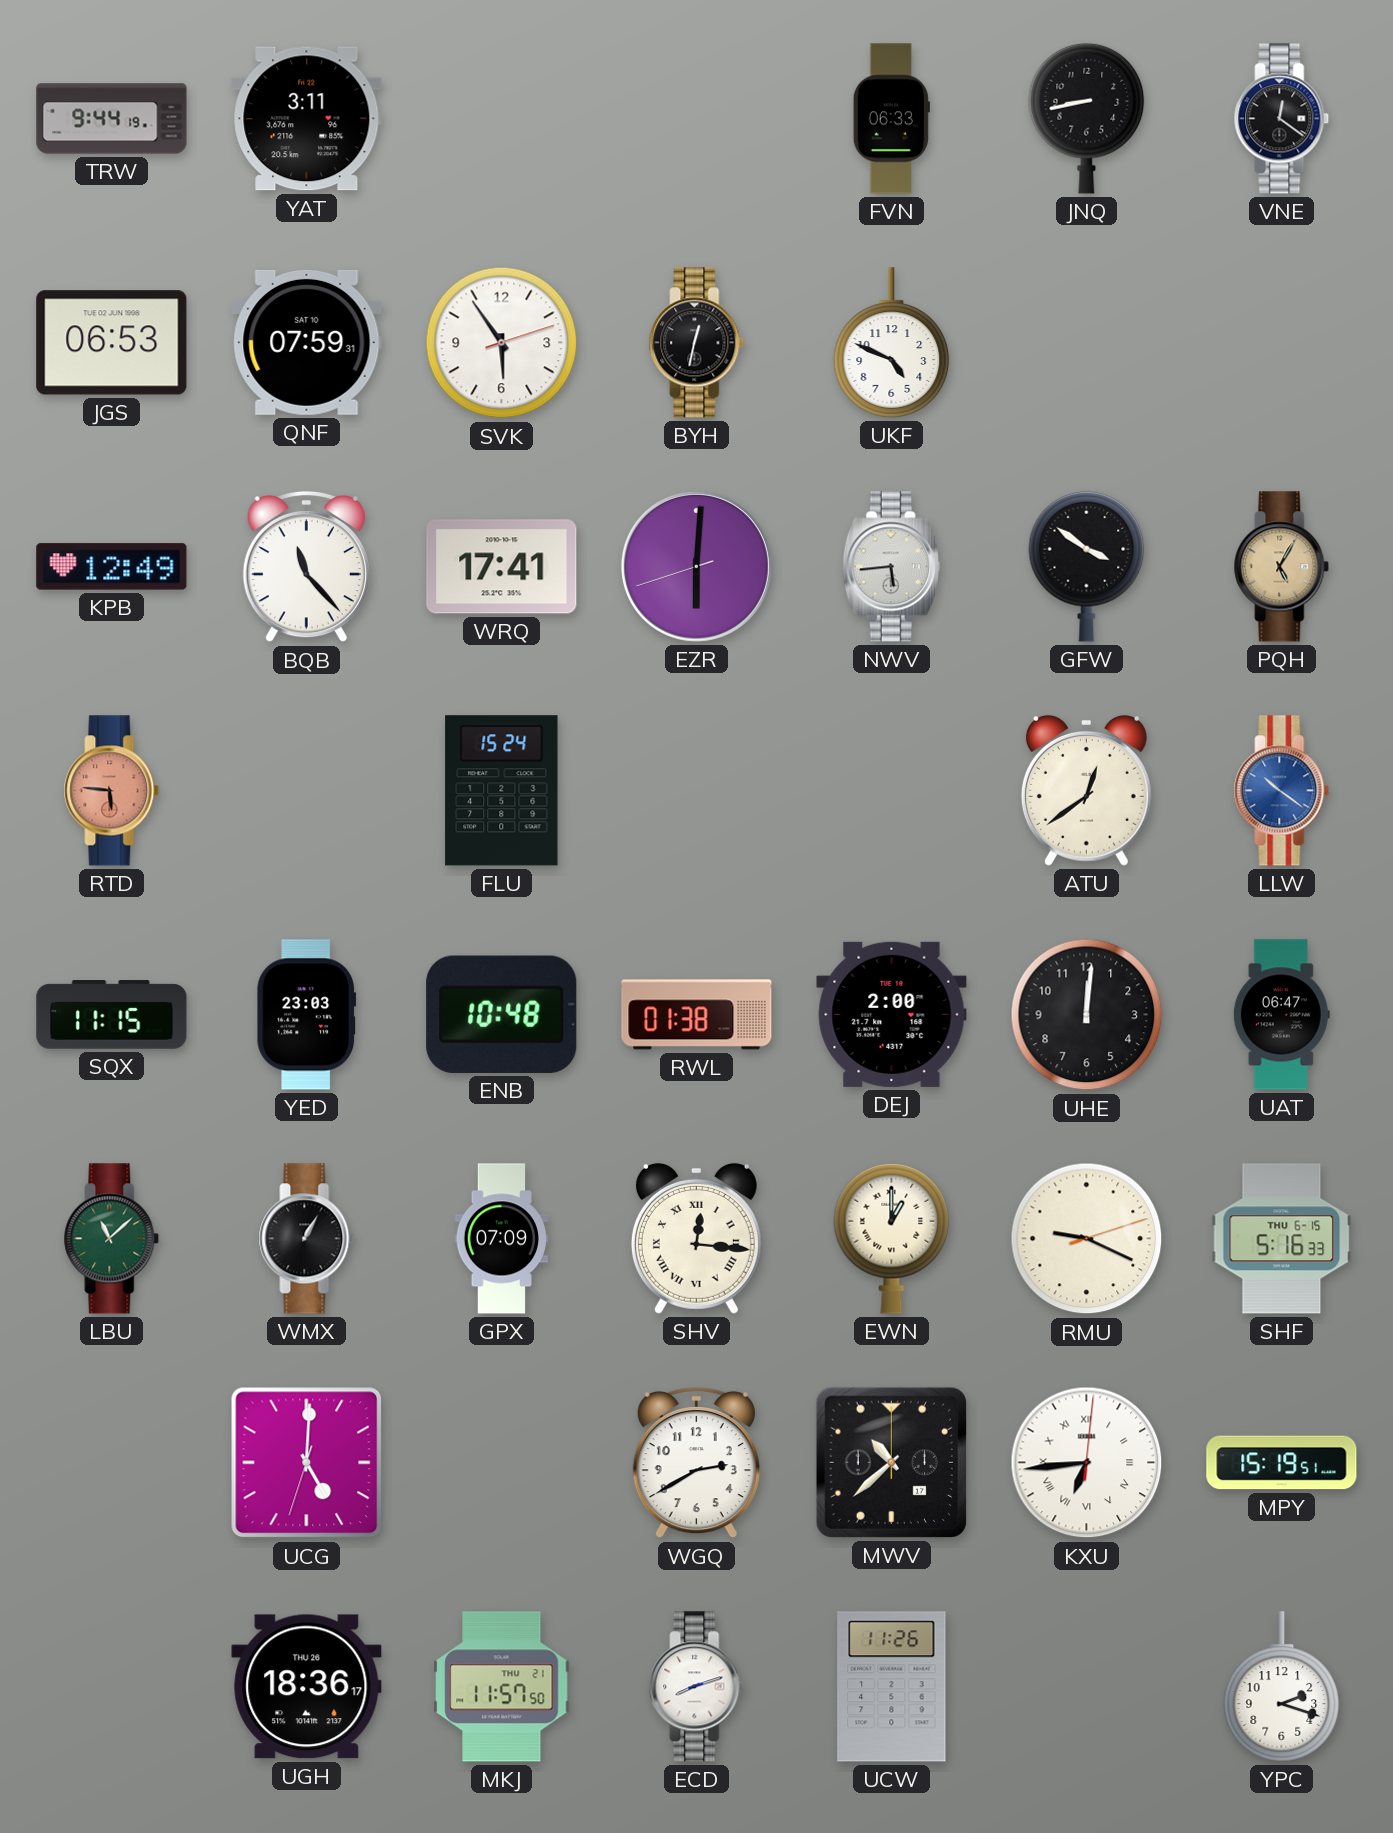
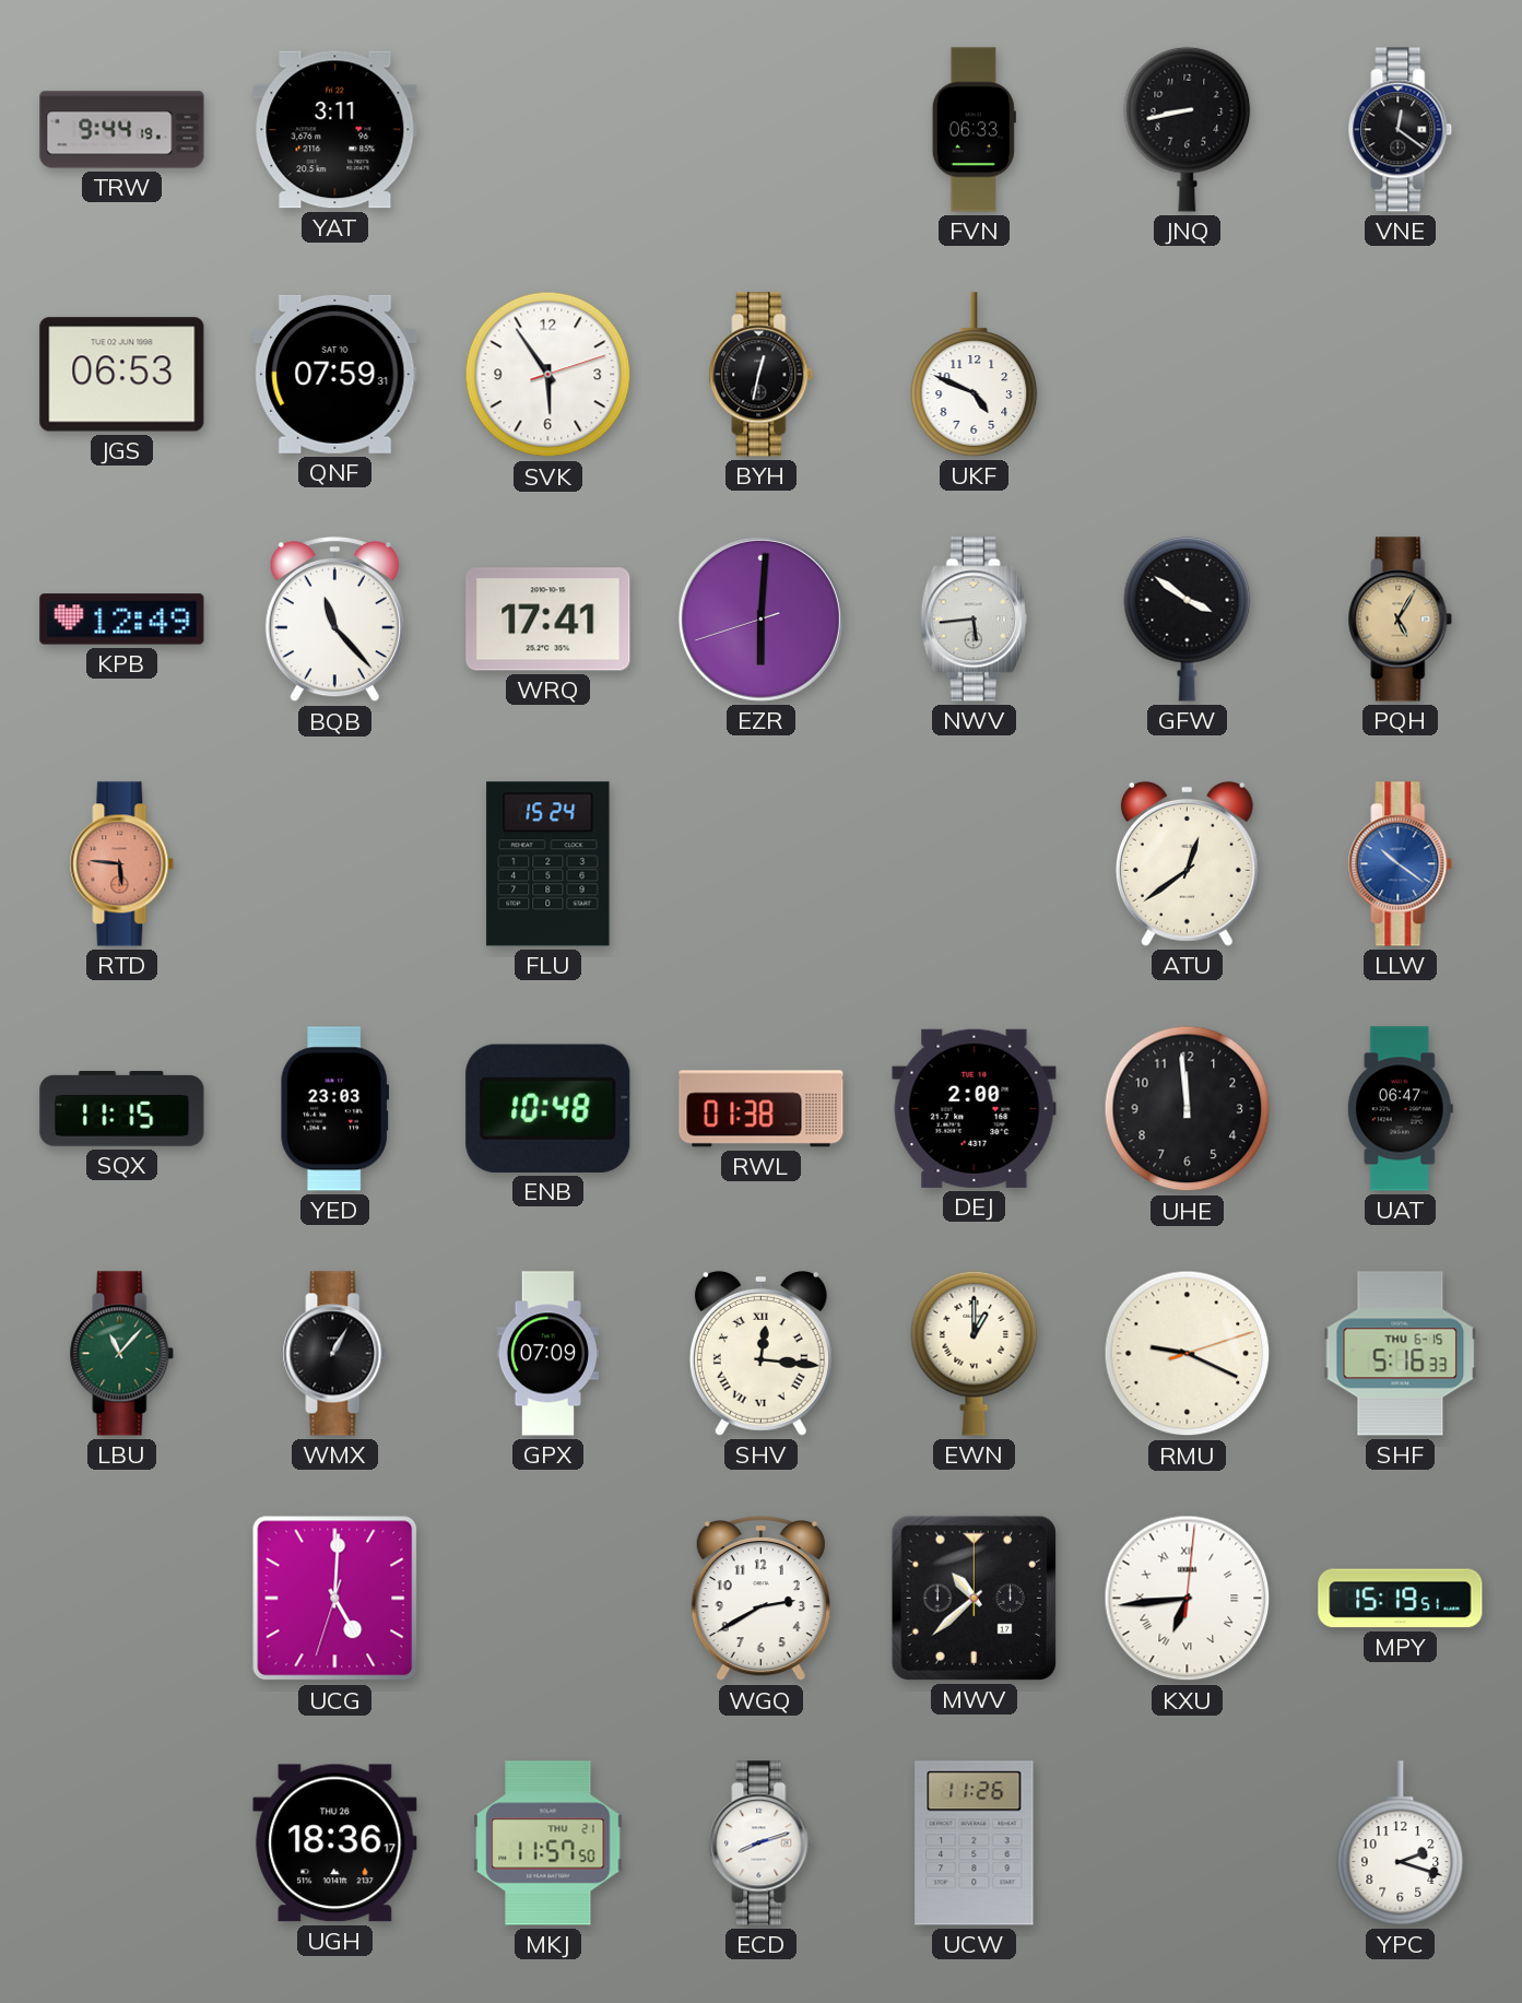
UHE: 12:01 -> 11:59
LBU: 11:08 -> 11:07
